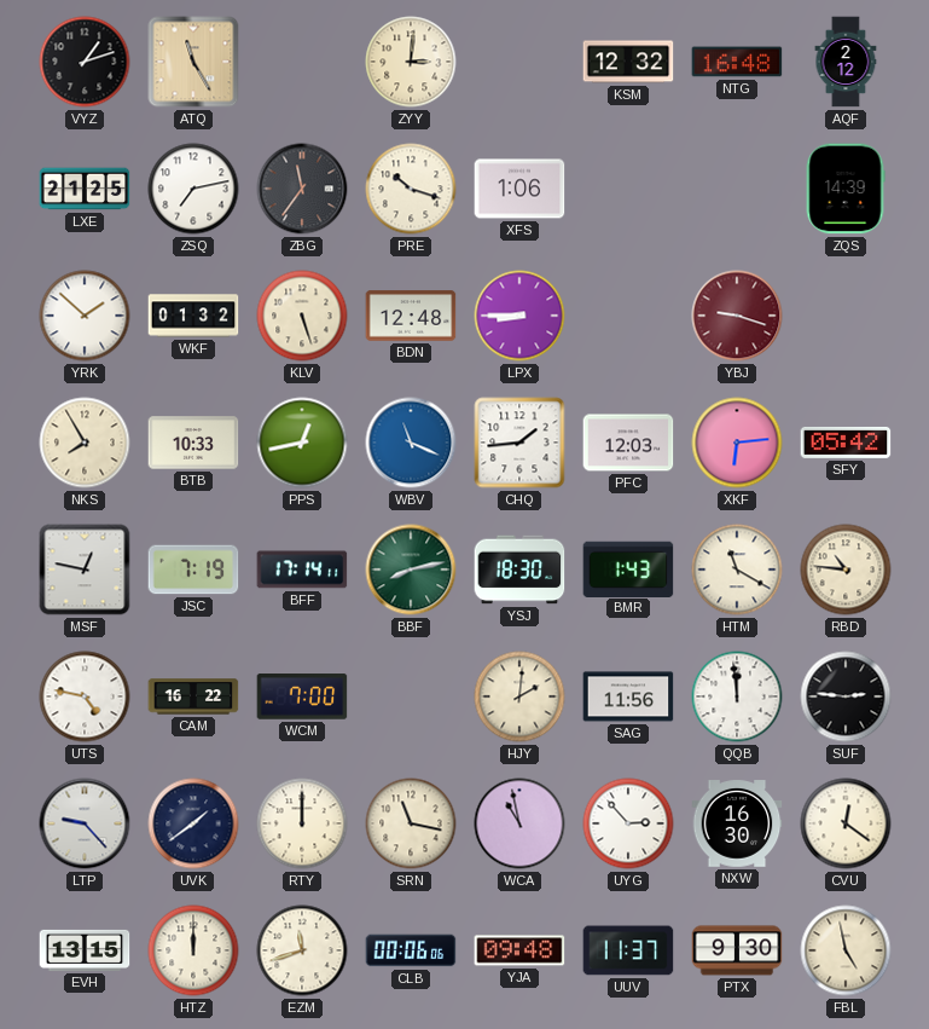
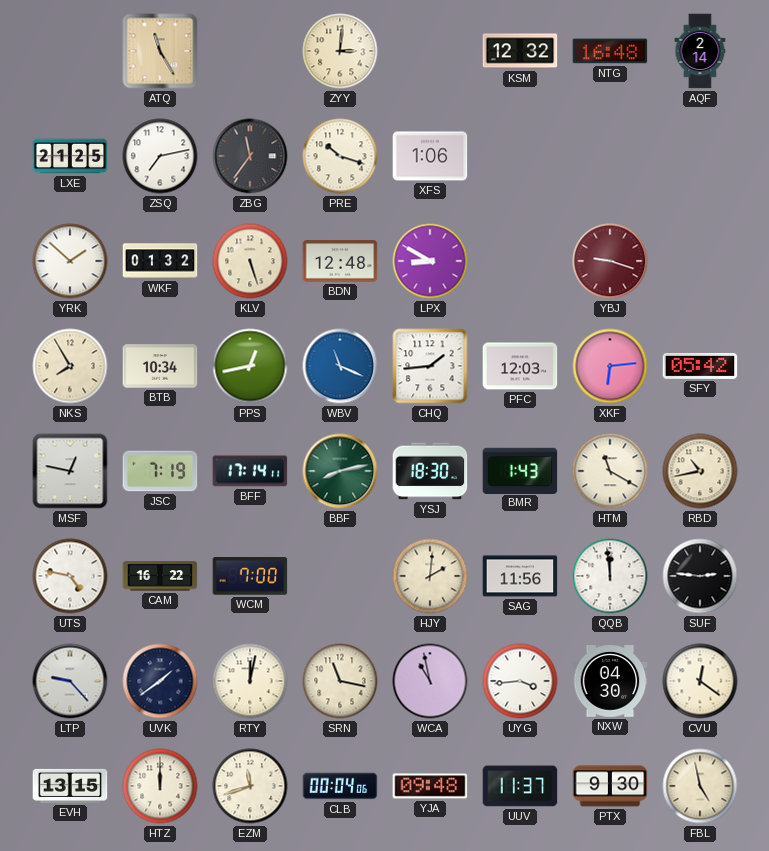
VYZ: 1:12 -> none
AQF: 2:12 -> 2:14
ZQS: 14:39 -> none
LPX: 8:45 -> 8:50
BTB: 10:33 -> 10:34
RBD: 10:46 -> 10:43
RTY: 12:00 -> 12:02
UYG: 2:53 -> 3:44
NXW: 16:30 -> 04:30
CLB: 00:06 -> 00:04
